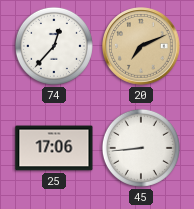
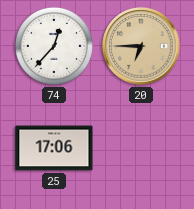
20: 7:11 -> 6:45
45: 8:44 -> none
